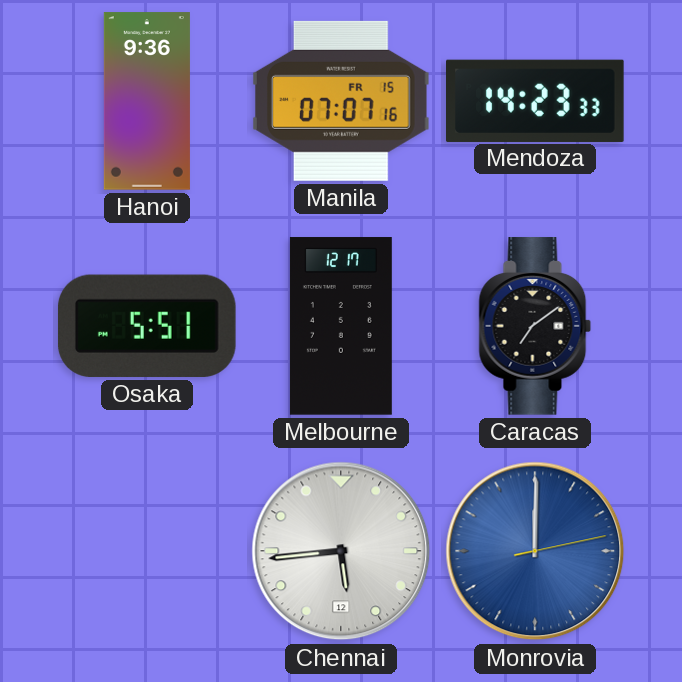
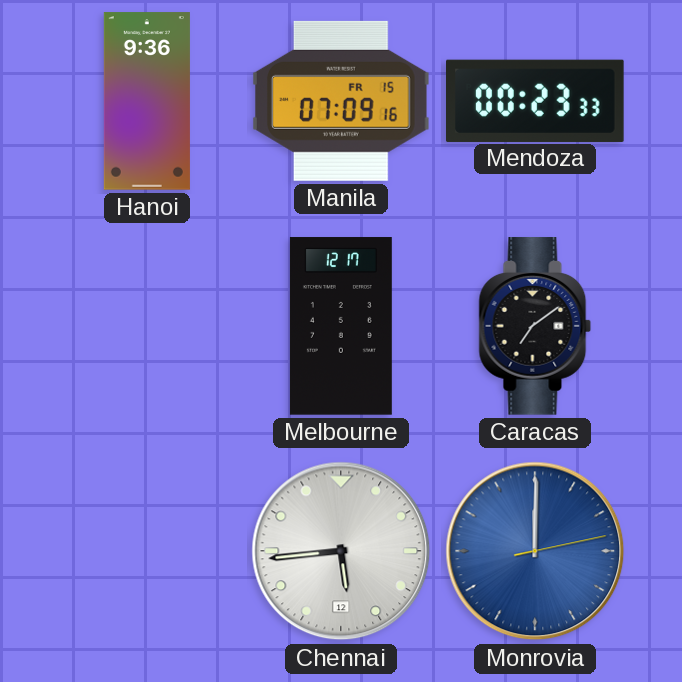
Manila: 07:07 -> 07:09
Mendoza: 14:23 -> 00:23
Osaka: 5:51 -> none
